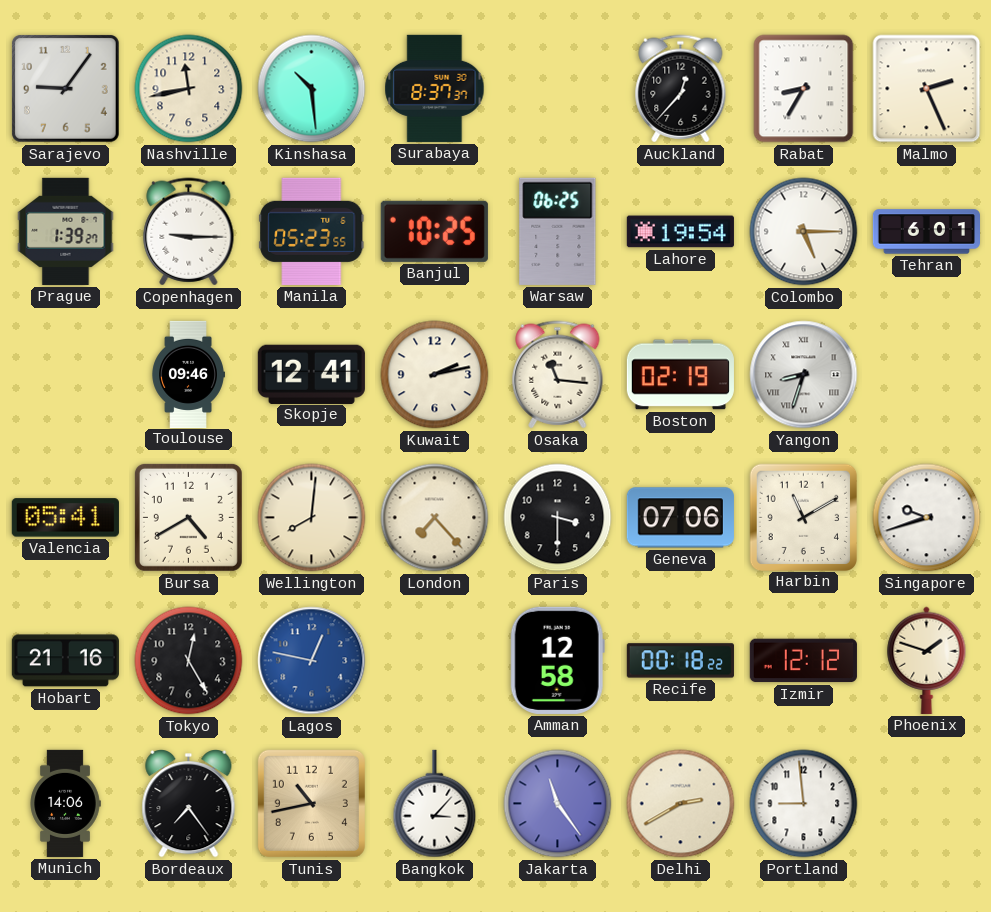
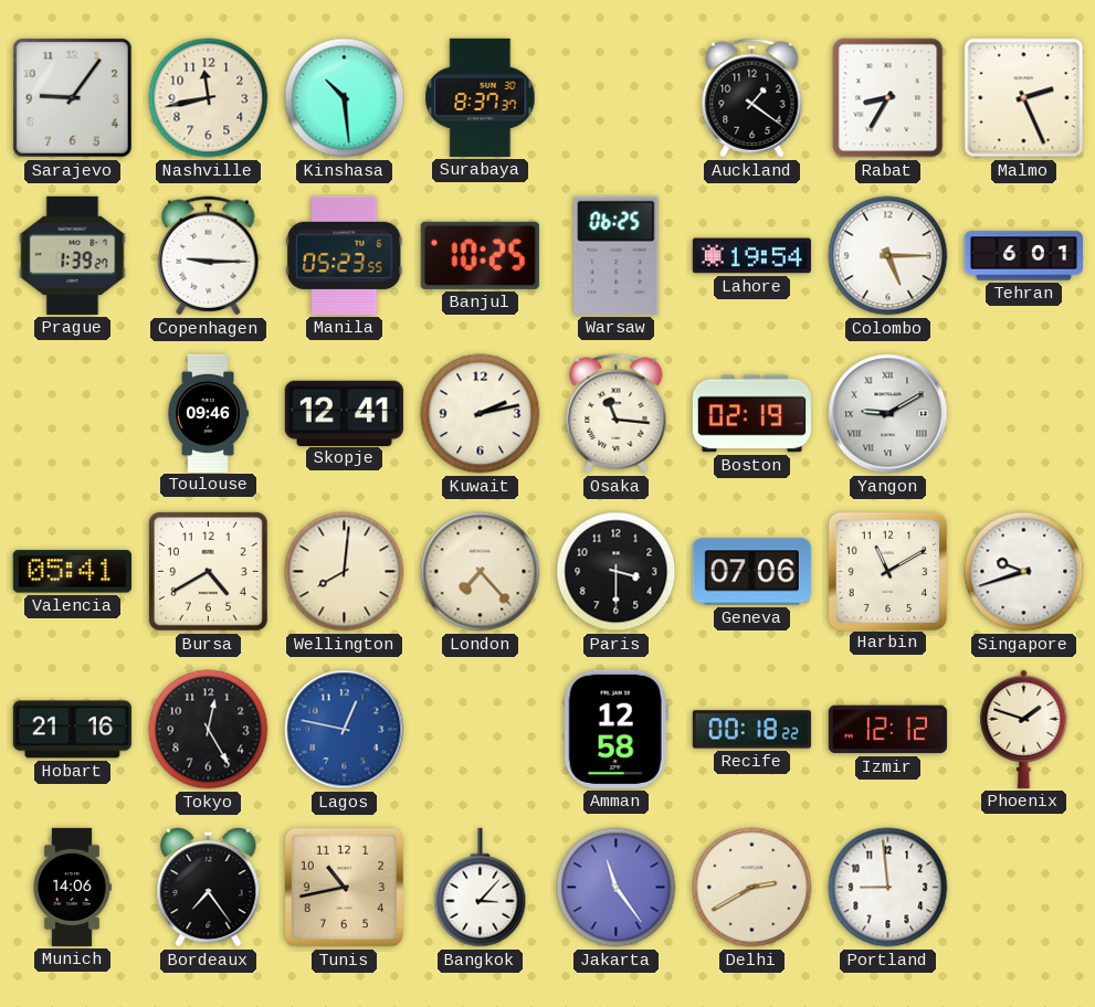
Auckland: 12:37 -> 1:21
Yangon: 8:33 -> 9:10
